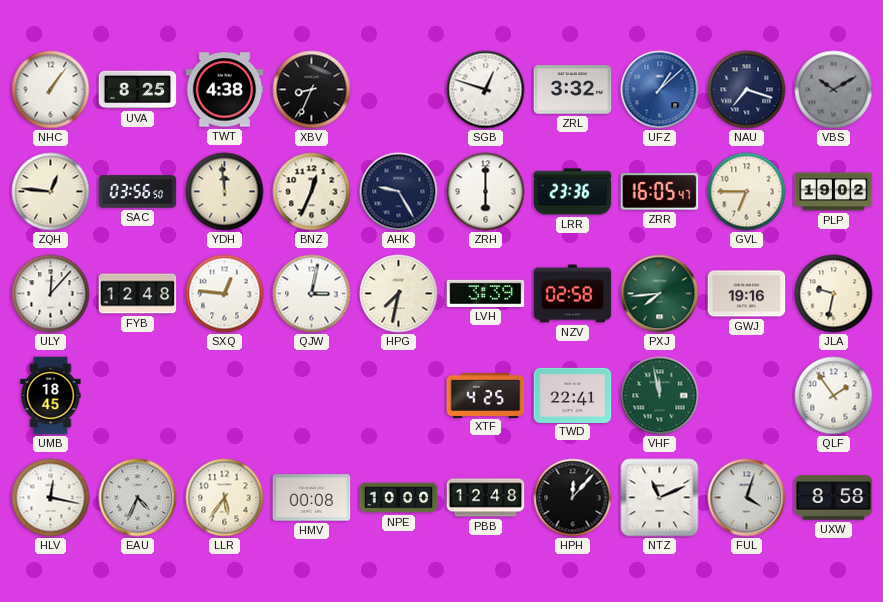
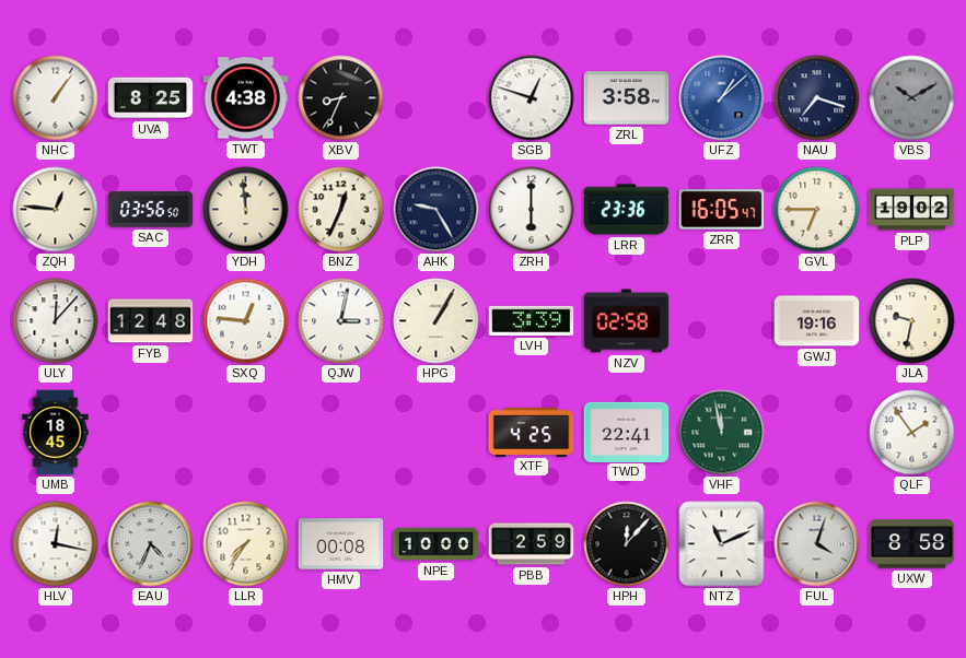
ZRL: 3:32 -> 3:58
HPG: 7:32 -> 1:05
PXJ: 7:44 -> none
LLR: 5:36 -> 7:36
PBB: 12:48 -> 2:59
